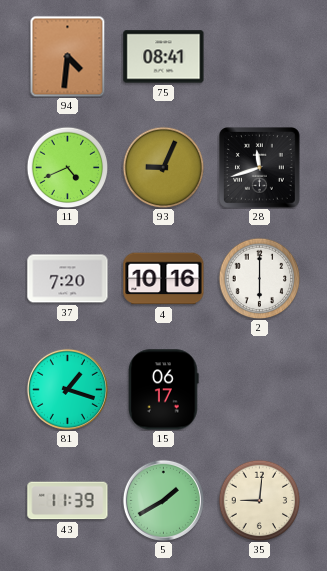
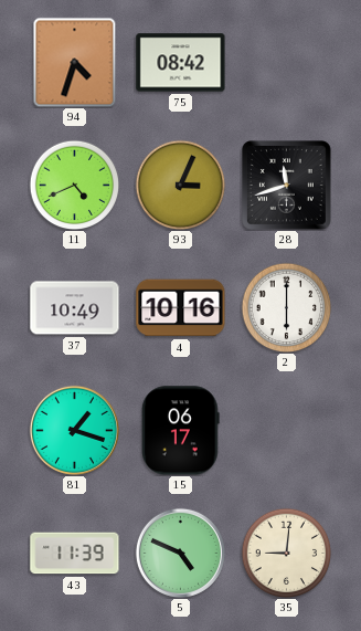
94: 4:31 -> 4:33
75: 08:41 -> 08:42
93: 9:04 -> 3:04
37: 7:20 -> 10:49
5: 1:40 -> 4:49
